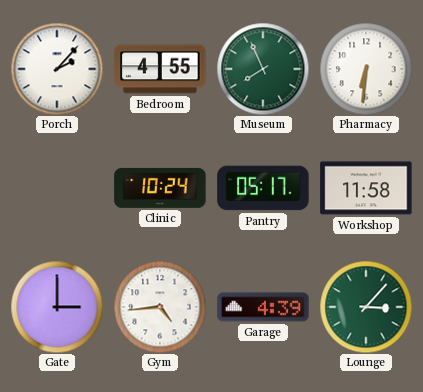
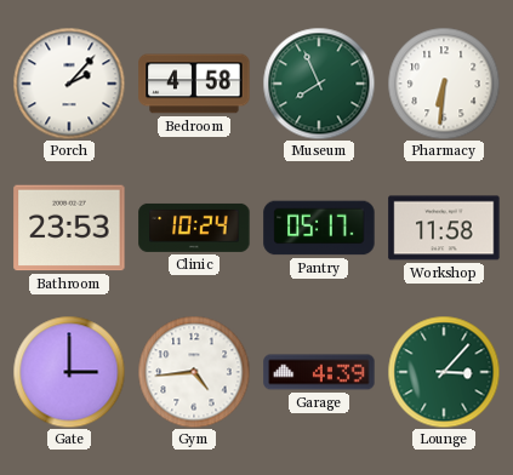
Bedroom: 4:55 -> 4:58
Bathroom: none -> 23:53
